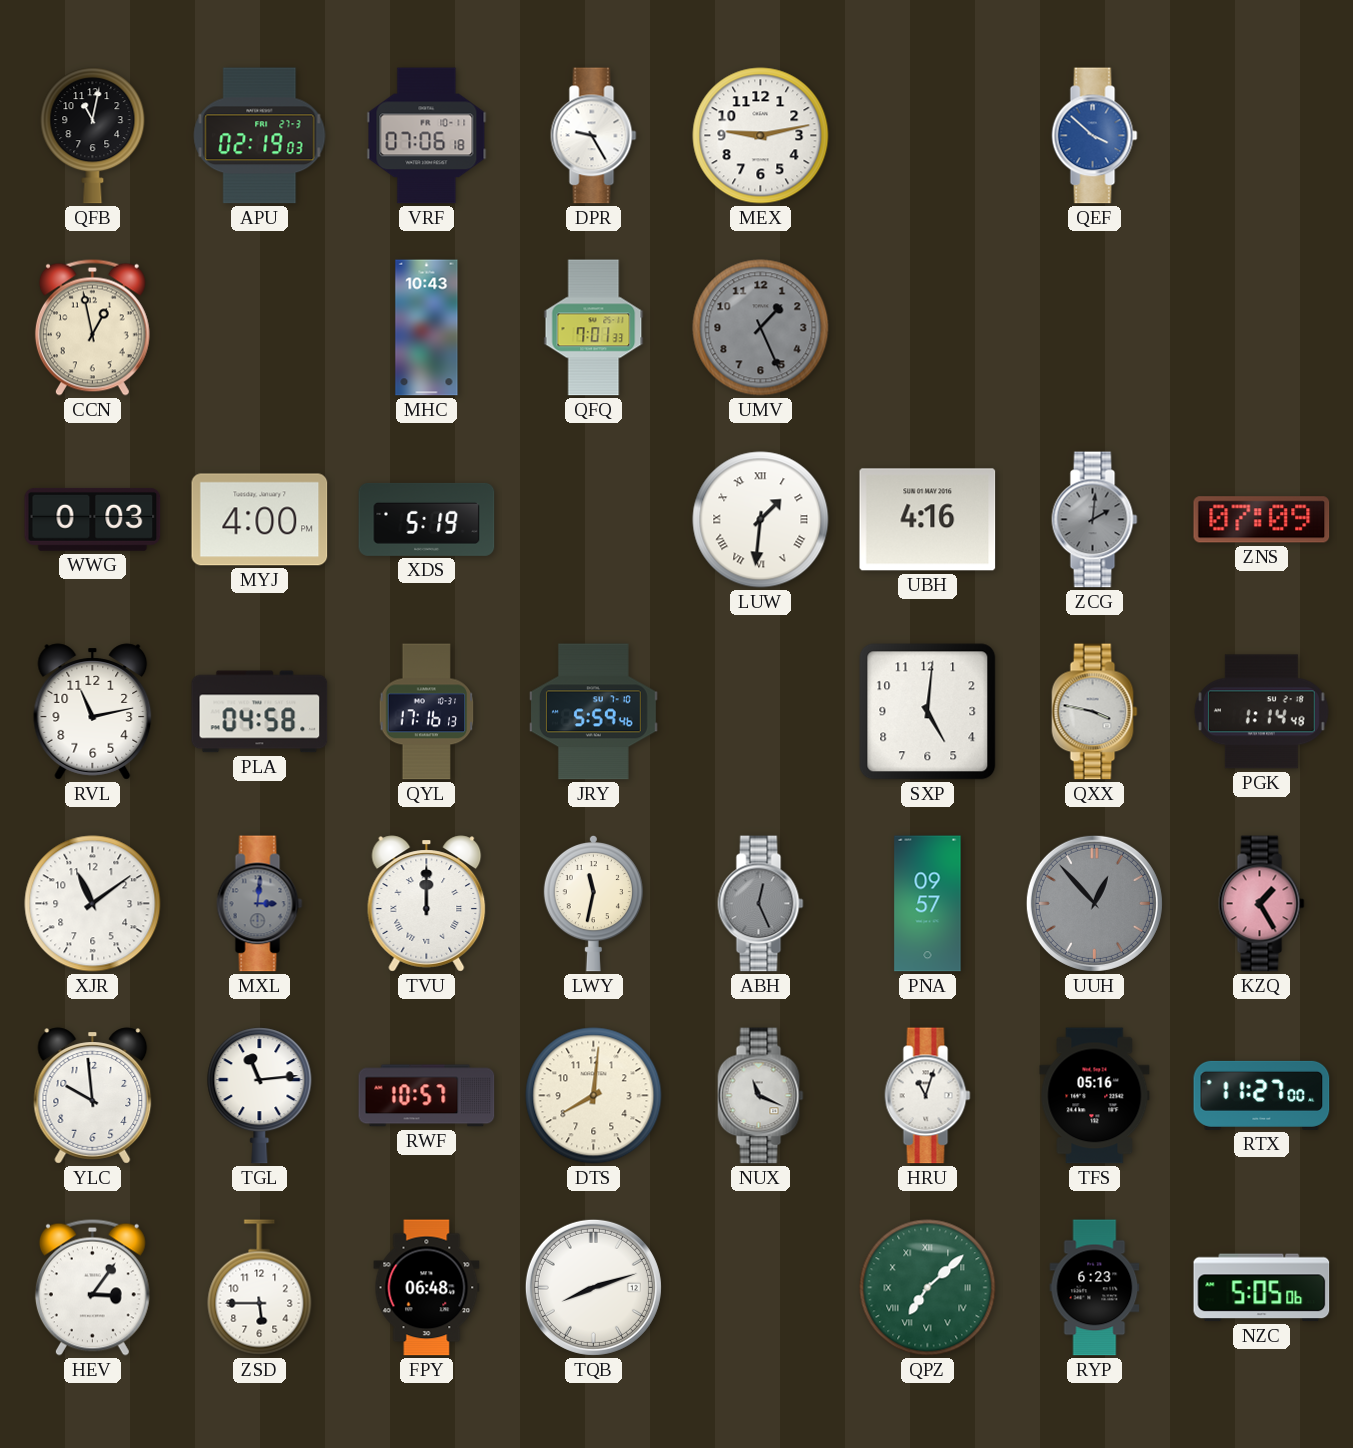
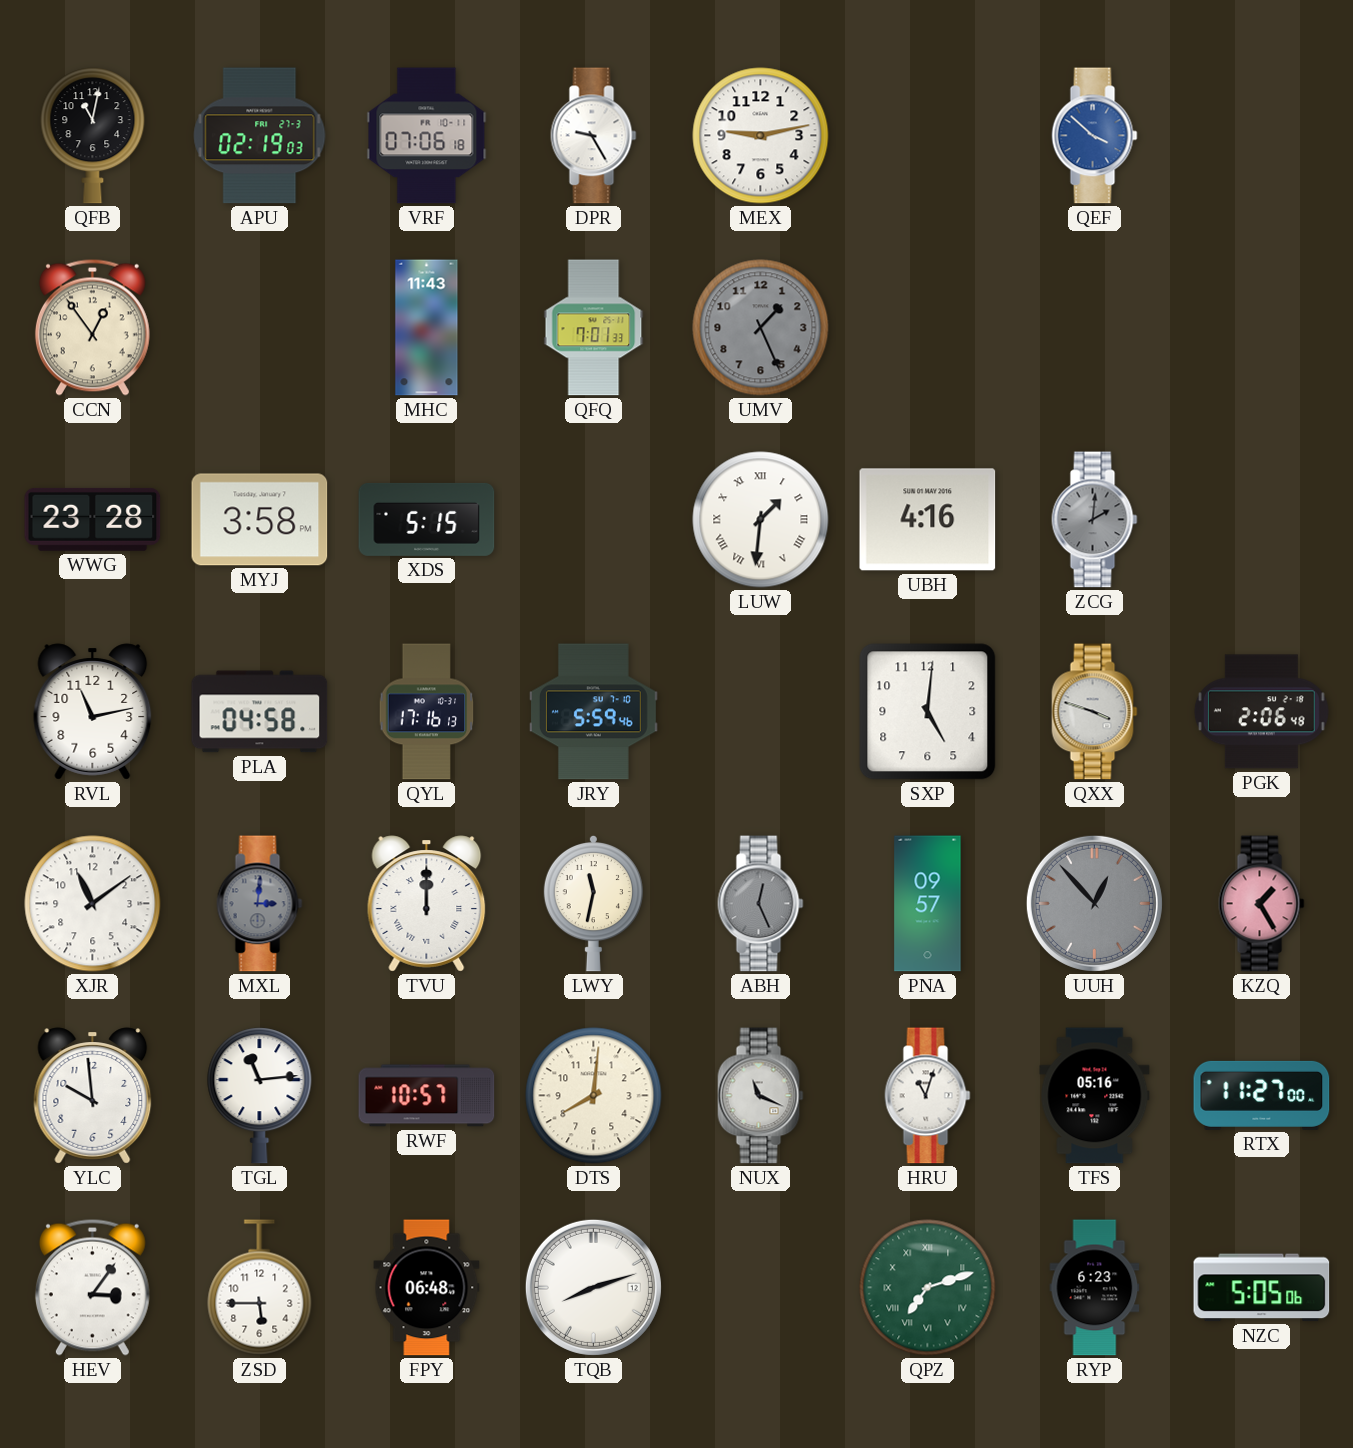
CCN: 12:58 -> 12:54
MHC: 10:43 -> 11:43
WWG: 0:03 -> 23:28
MYJ: 4:00 -> 3:58
XDS: 5:19 -> 5:15
ZNS: 07:09 -> none
QXX: 3:47 -> 3:48
PGK: 1:14 -> 2:06
QPZ: 7:08 -> 7:12
